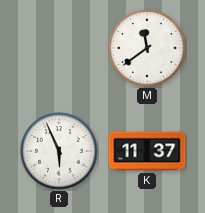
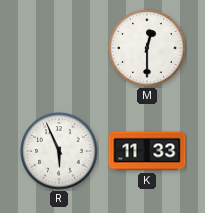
M: 11:39 -> 12:30
K: 11:37 -> 11:33
